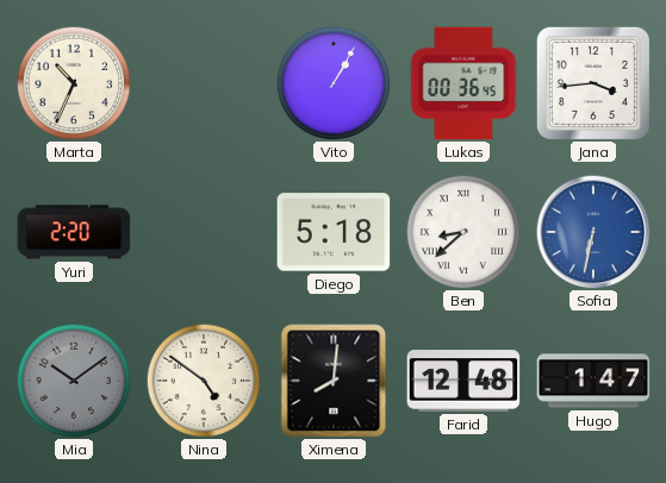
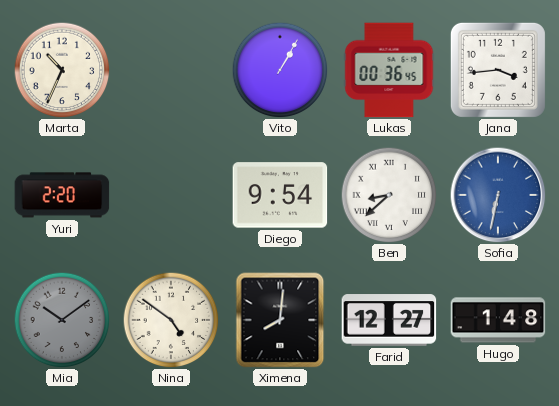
Diego: 5:18 -> 9:54
Farid: 12:48 -> 12:27
Hugo: 1:47 -> 1:48
